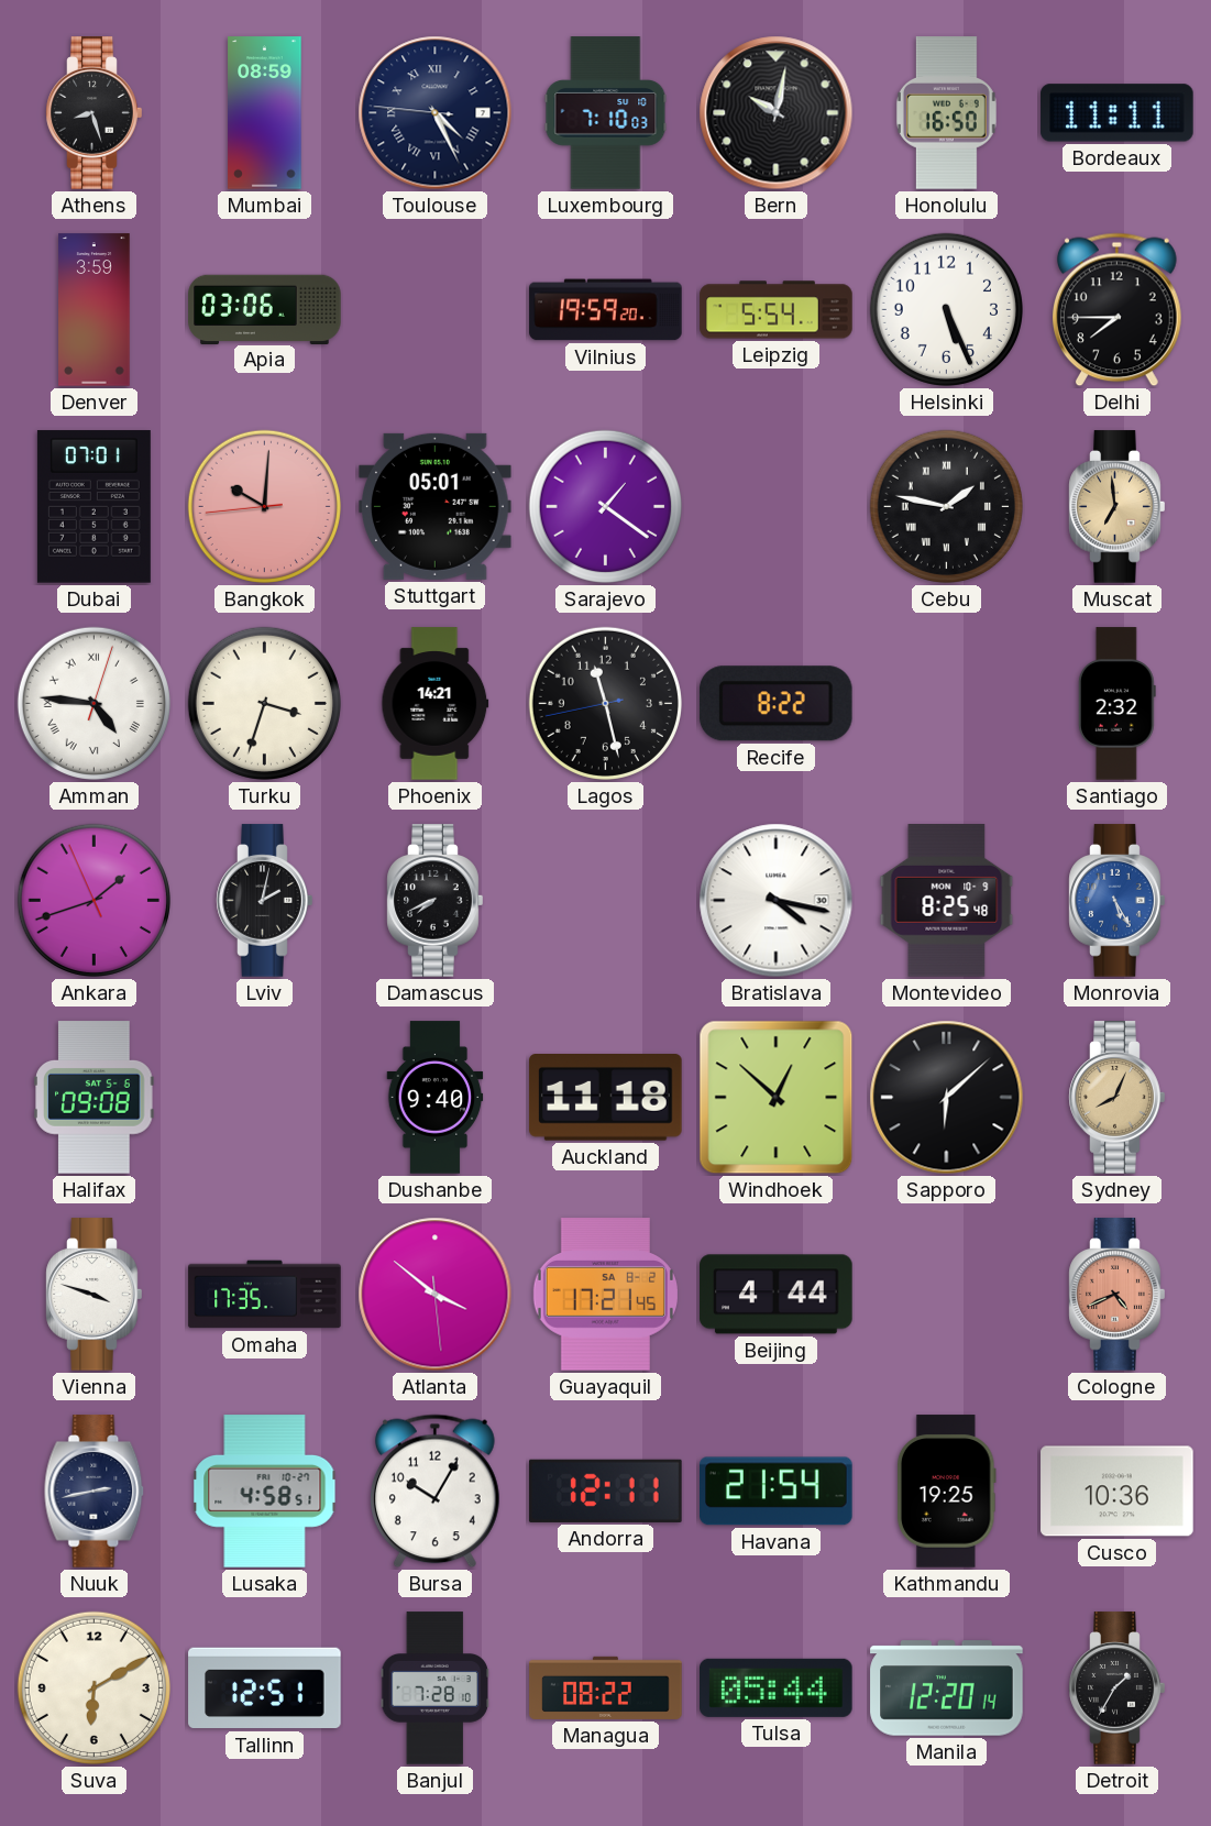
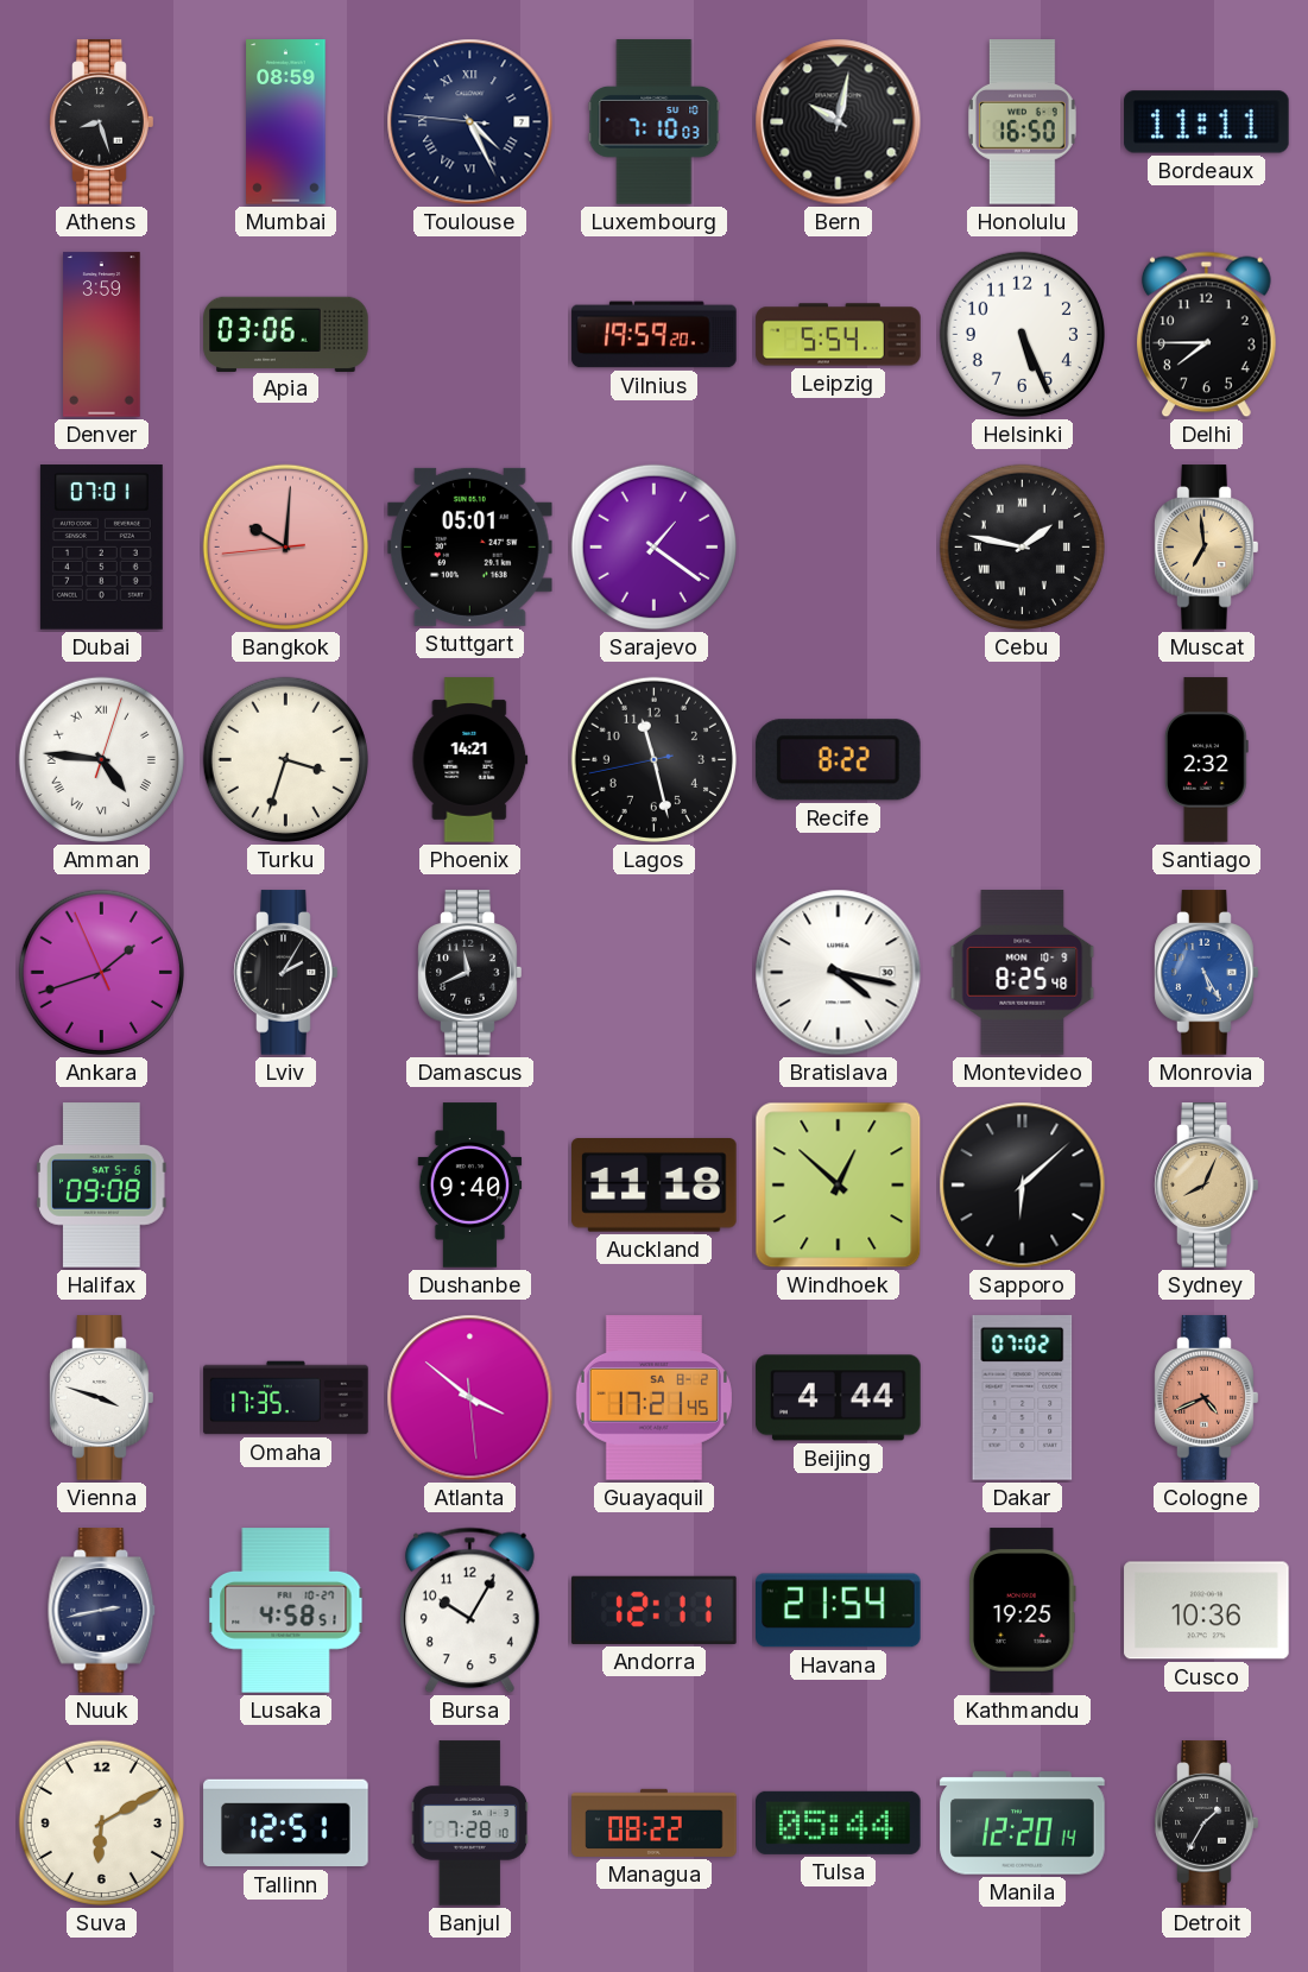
Lviv: 2:02 -> 2:05
Damascus: 7:41 -> 11:41
Dakar: none -> 07:02
